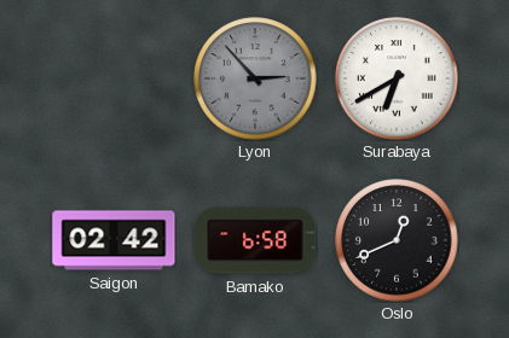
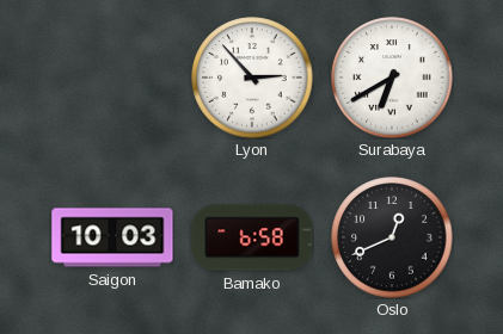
Lyon dial: grey -> white
Saigon: 02:42 -> 10:03
